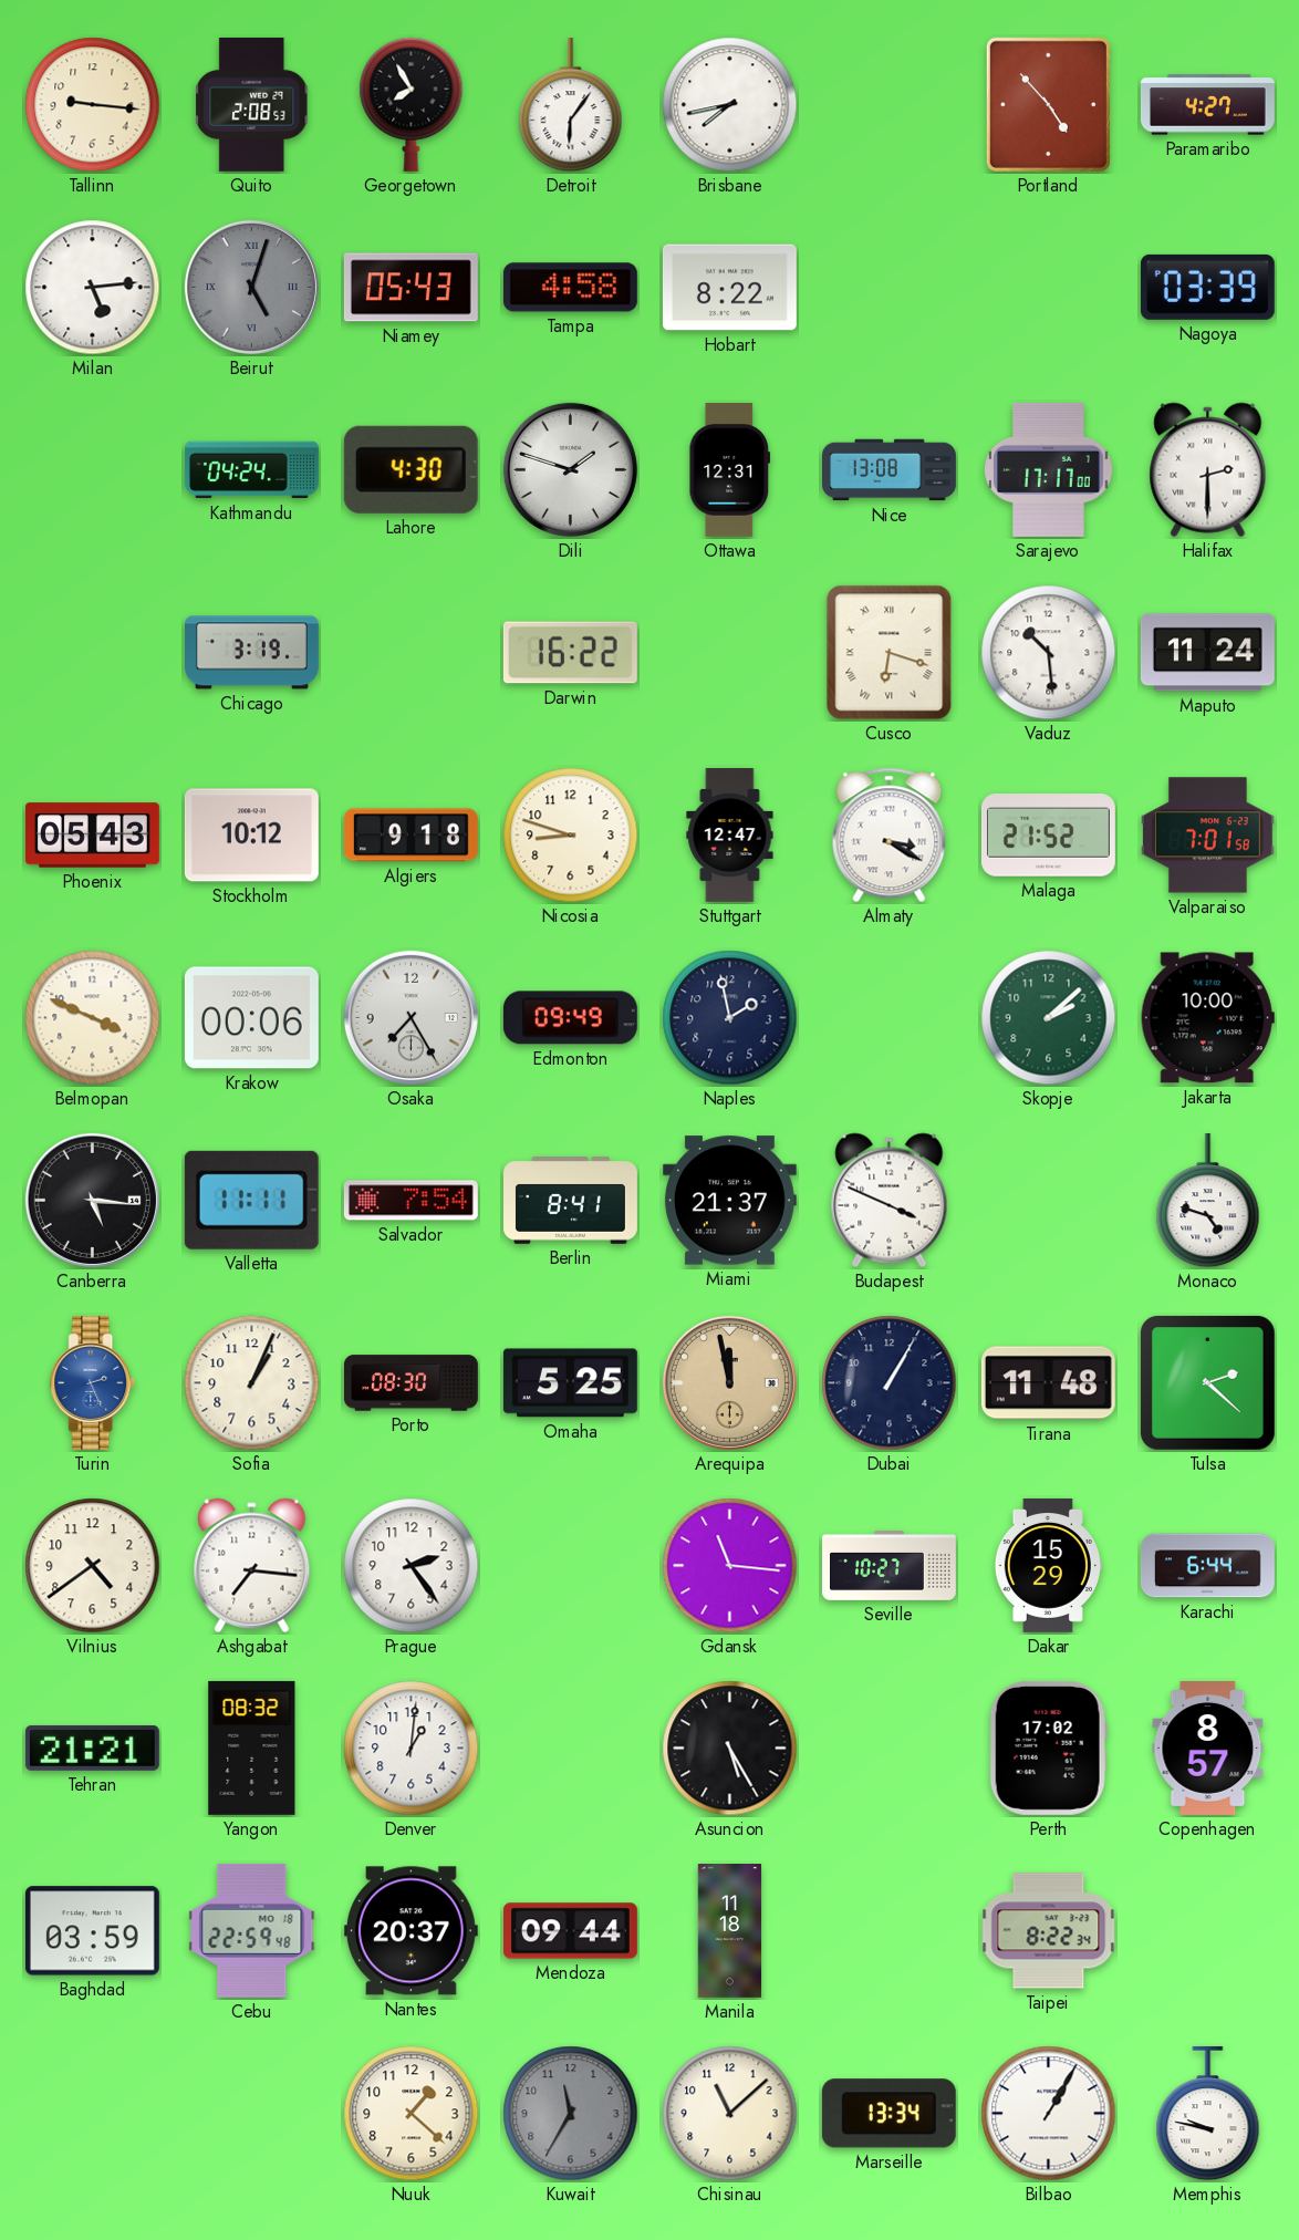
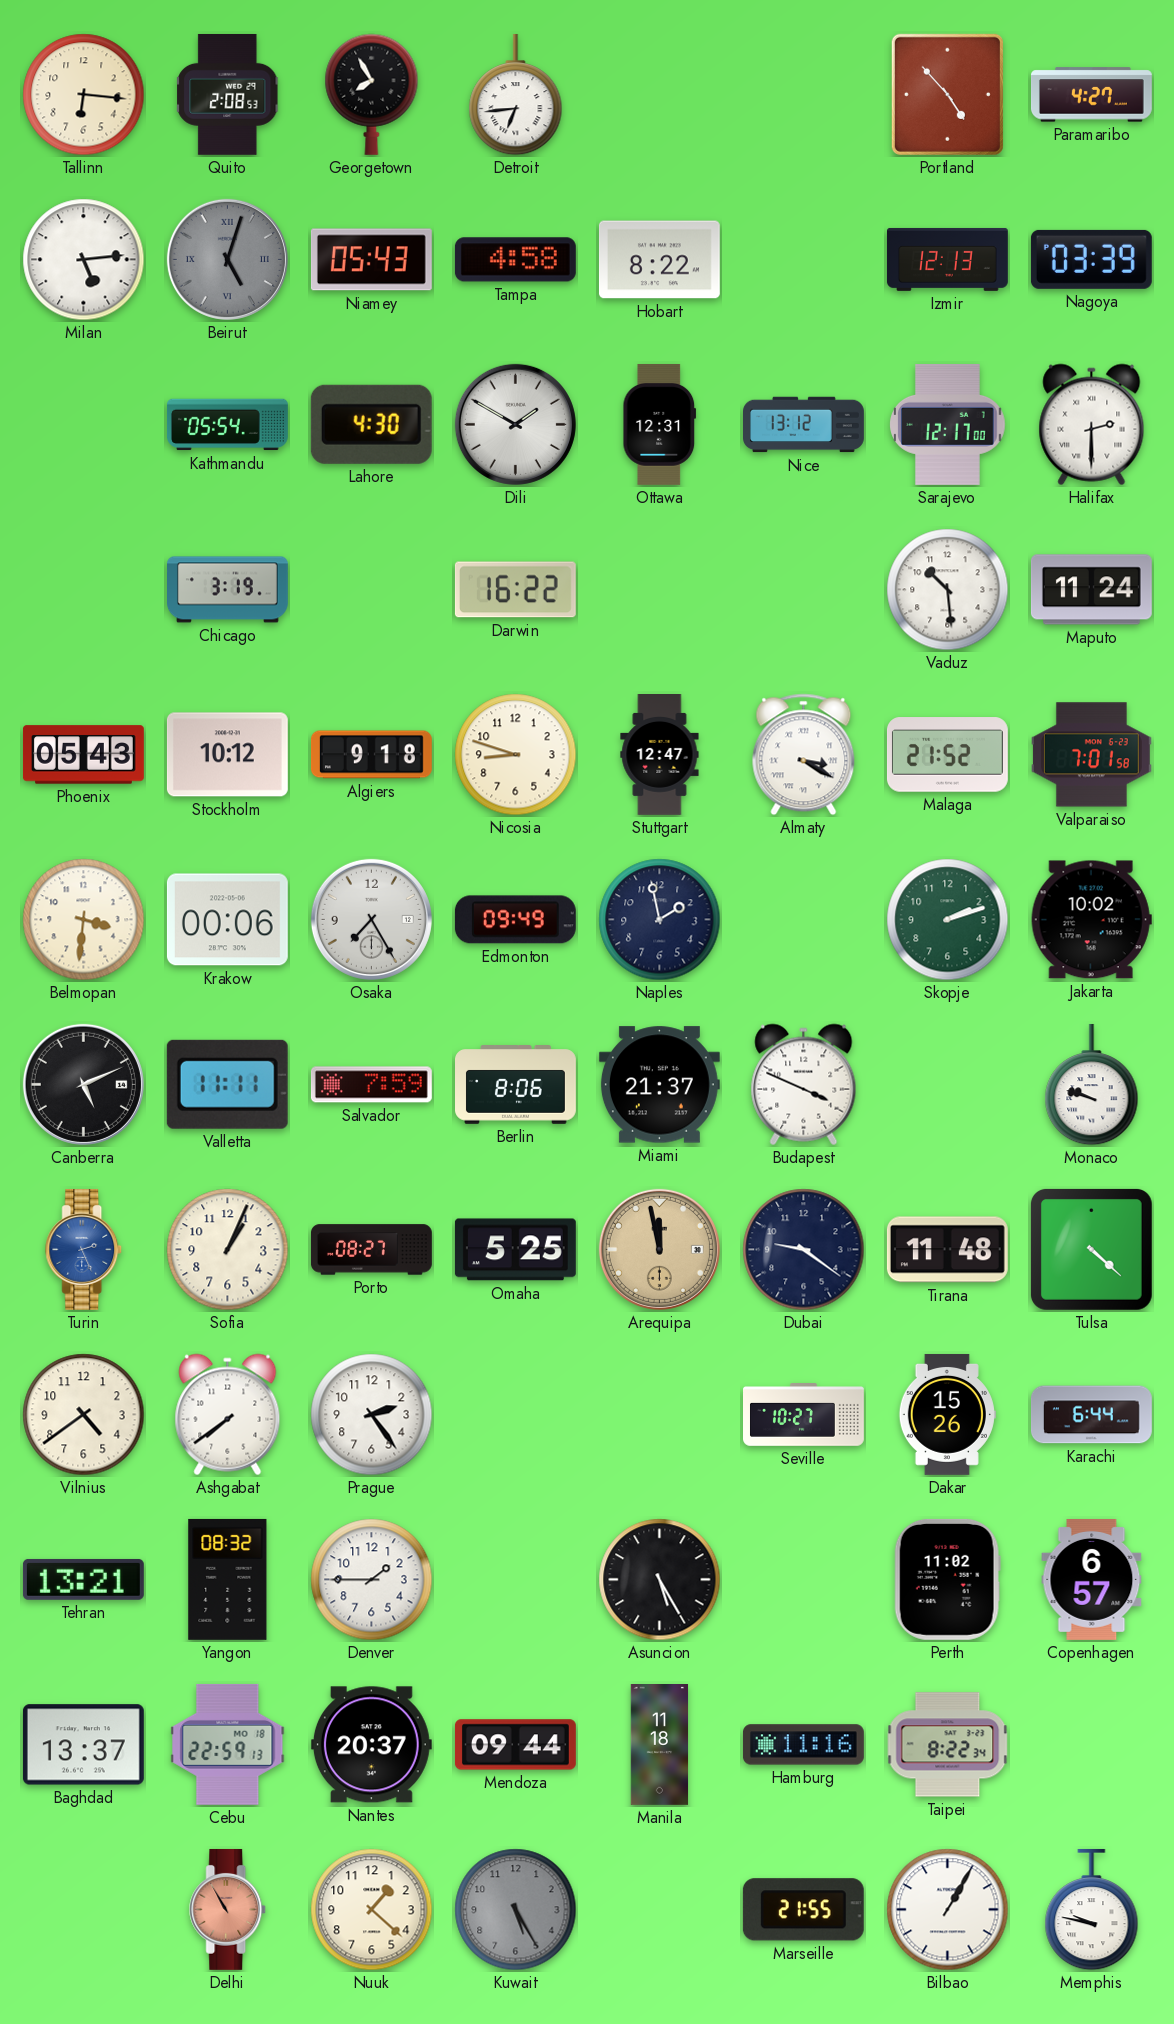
Tallinn: 9:16 -> 6:16
Detroit: 6:06 -> 6:44
Brisbane: 7:43 -> none
Izmir: none -> 12:13
Kathmandu: 04:24 -> 05:54
Dili: 1:48 -> 1:50
Nice: 13:08 -> 13:12
Sarajevo: 17:17 -> 12:17
Cusco: 6:18 -> none
Belmopan: 3:49 -> 3:31
Skopje: 2:08 -> 2:12
Jakarta: 10:00 -> 10:02
Canberra: 5:16 -> 5:11
Salvador: 7:54 -> 7:59
Berlin: 8:41 -> 8:06
Monaco: 4:48 -> 9:48
Porto: 08:30 -> 08:27
Dubai: 1:05 -> 9:21
Tulsa: 2:22 -> 4:22
Ashgabat: 7:16 -> 7:39
Gdansk: 11:16 -> none
Dakar: 15:29 -> 15:26
Tehran: 21:21 -> 13:21
Denver: 1:01 -> 1:45
Perth: 17:02 -> 11:02
Copenhagen: 8:57 -> 6:57
Baghdad: 03:59 -> 13:37
Cebu: 22:59:48 -> 22:59:13
Hamburg: none -> 11:16
Delhi: none -> 10:55
Kuwait: 11:35 -> 5:25
Chisinau: 11:08 -> none
Marseille: 13:34 -> 21:55
